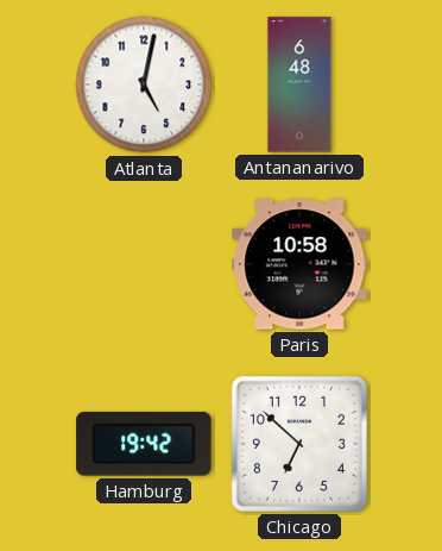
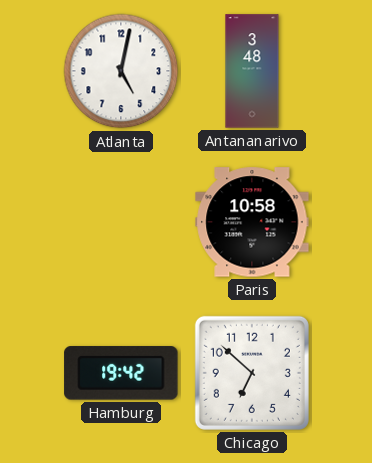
Antananarivo: 6:48 -> 3:48
